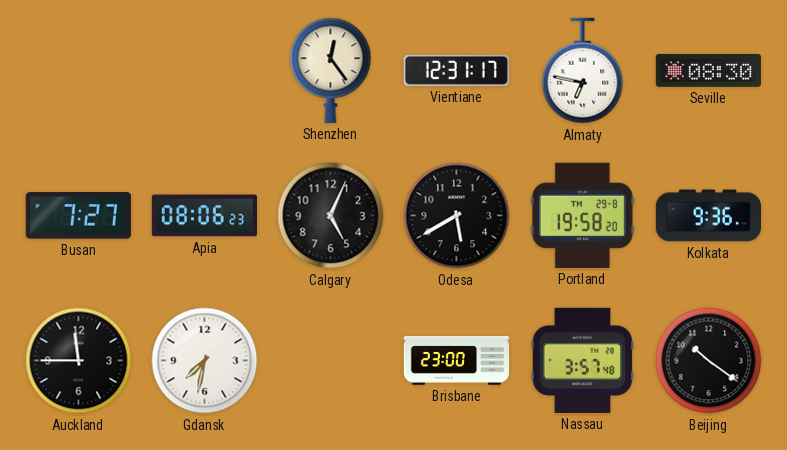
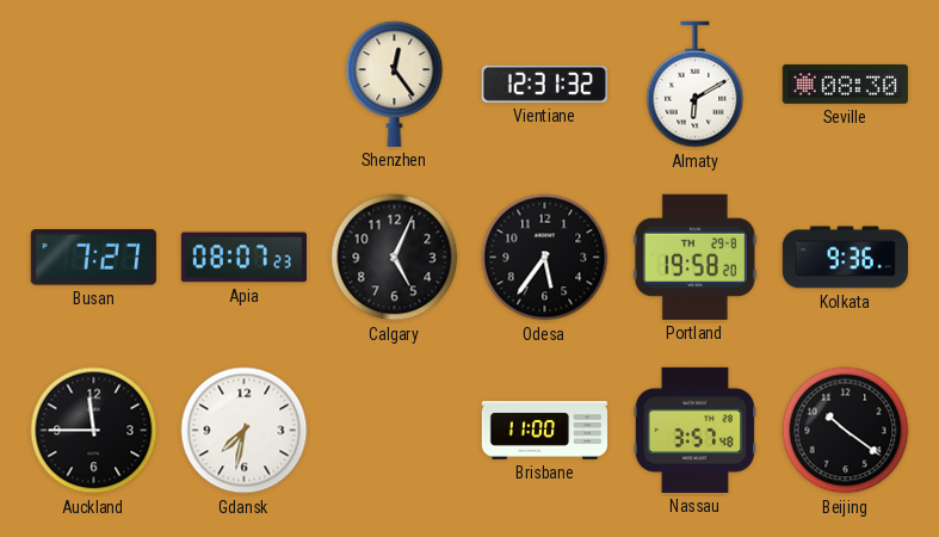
Vientiane: 12:31:17 -> 12:31:32
Almaty: 6:47 -> 6:10
Apia: 08:06 -> 08:07
Odesa: 5:40 -> 5:36
Brisbane: 23:00 -> 11:00
